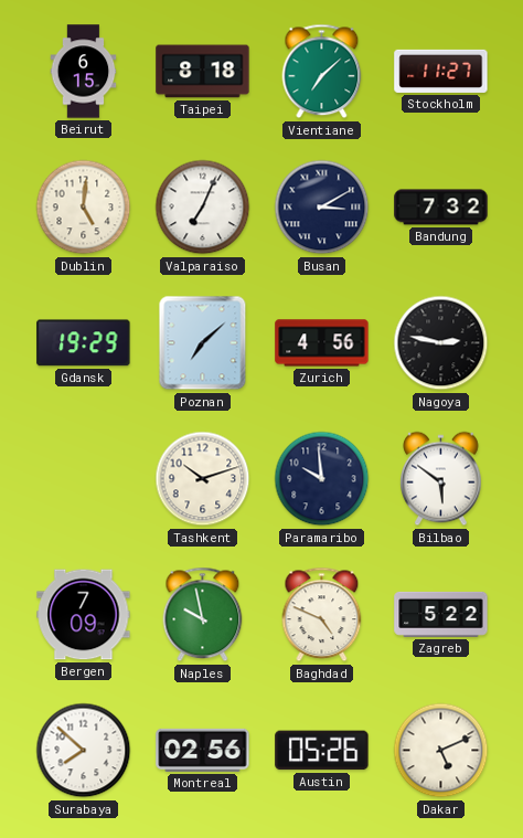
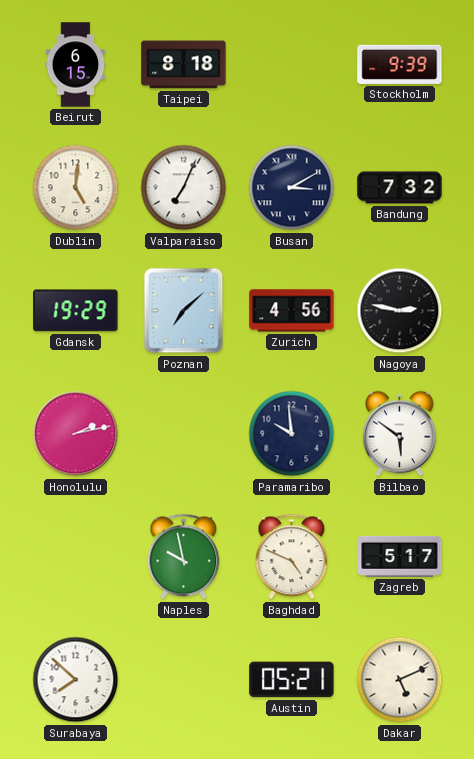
Vientiane: 7:08 -> none
Stockholm: 11:27 -> 9:39
Honolulu: none -> 2:13
Tashkent: 10:12 -> none
Bergen: 7:09 -> none
Zagreb: 5:22 -> 5:17
Montreal: 02:56 -> none
Austin: 05:26 -> 05:21
